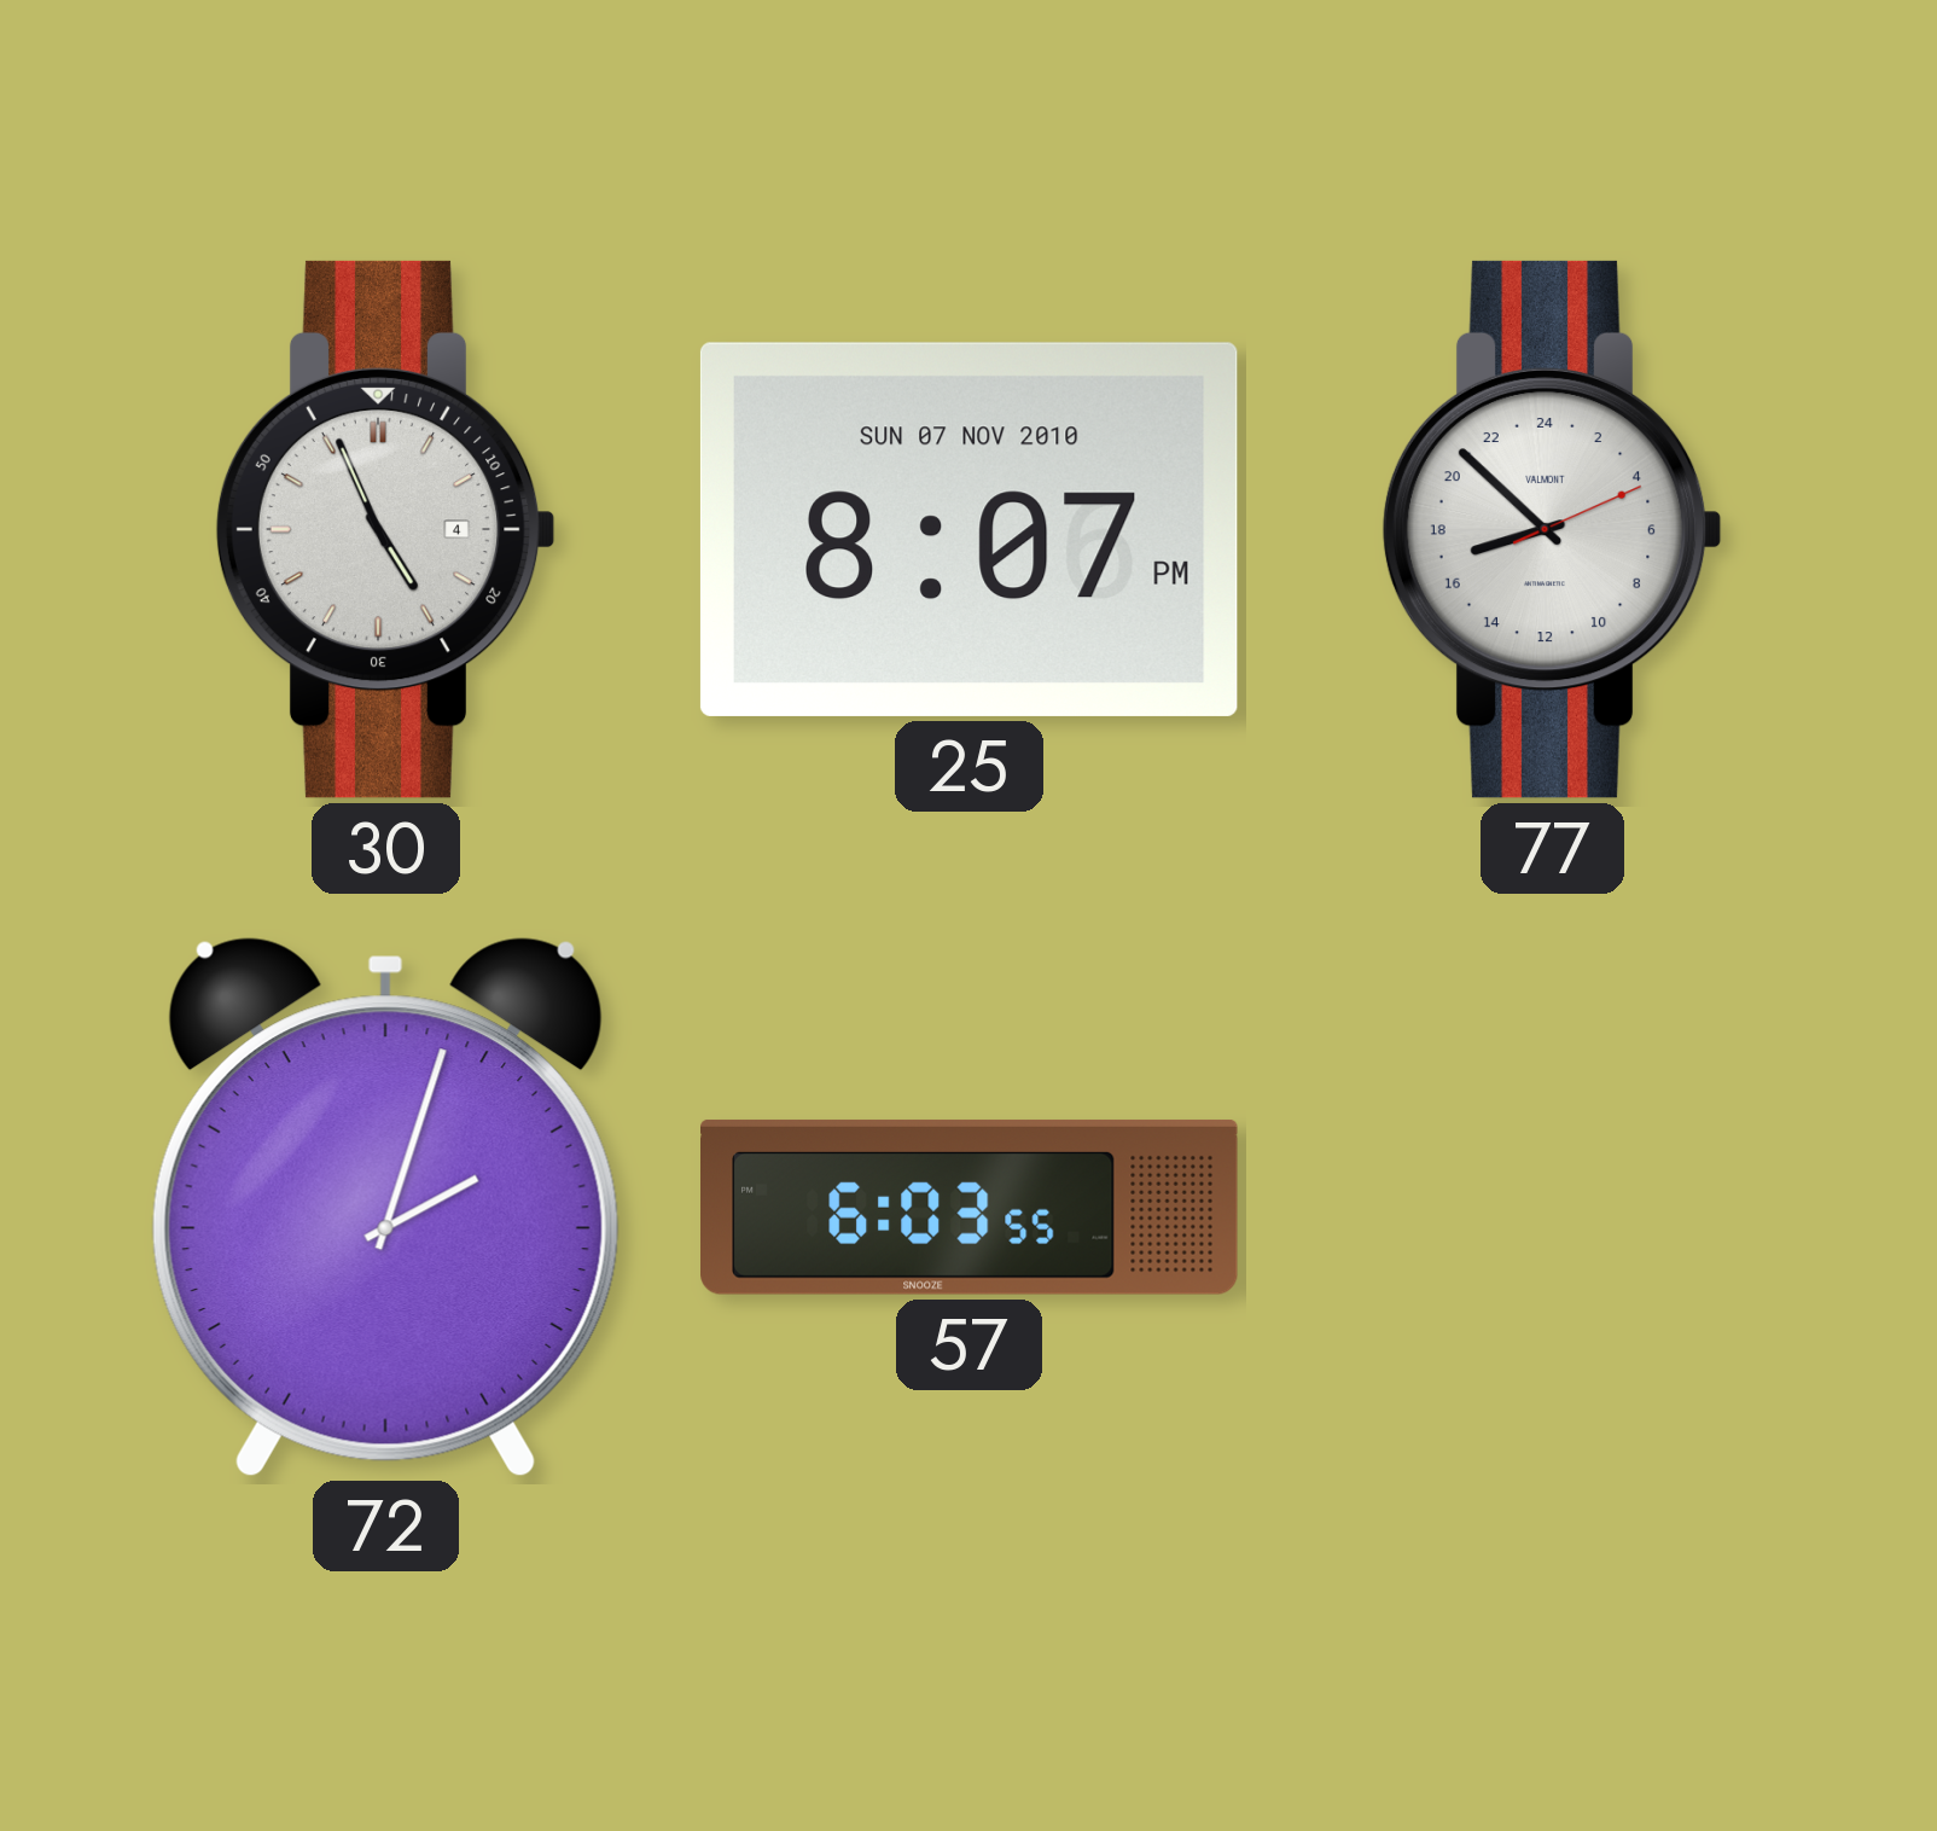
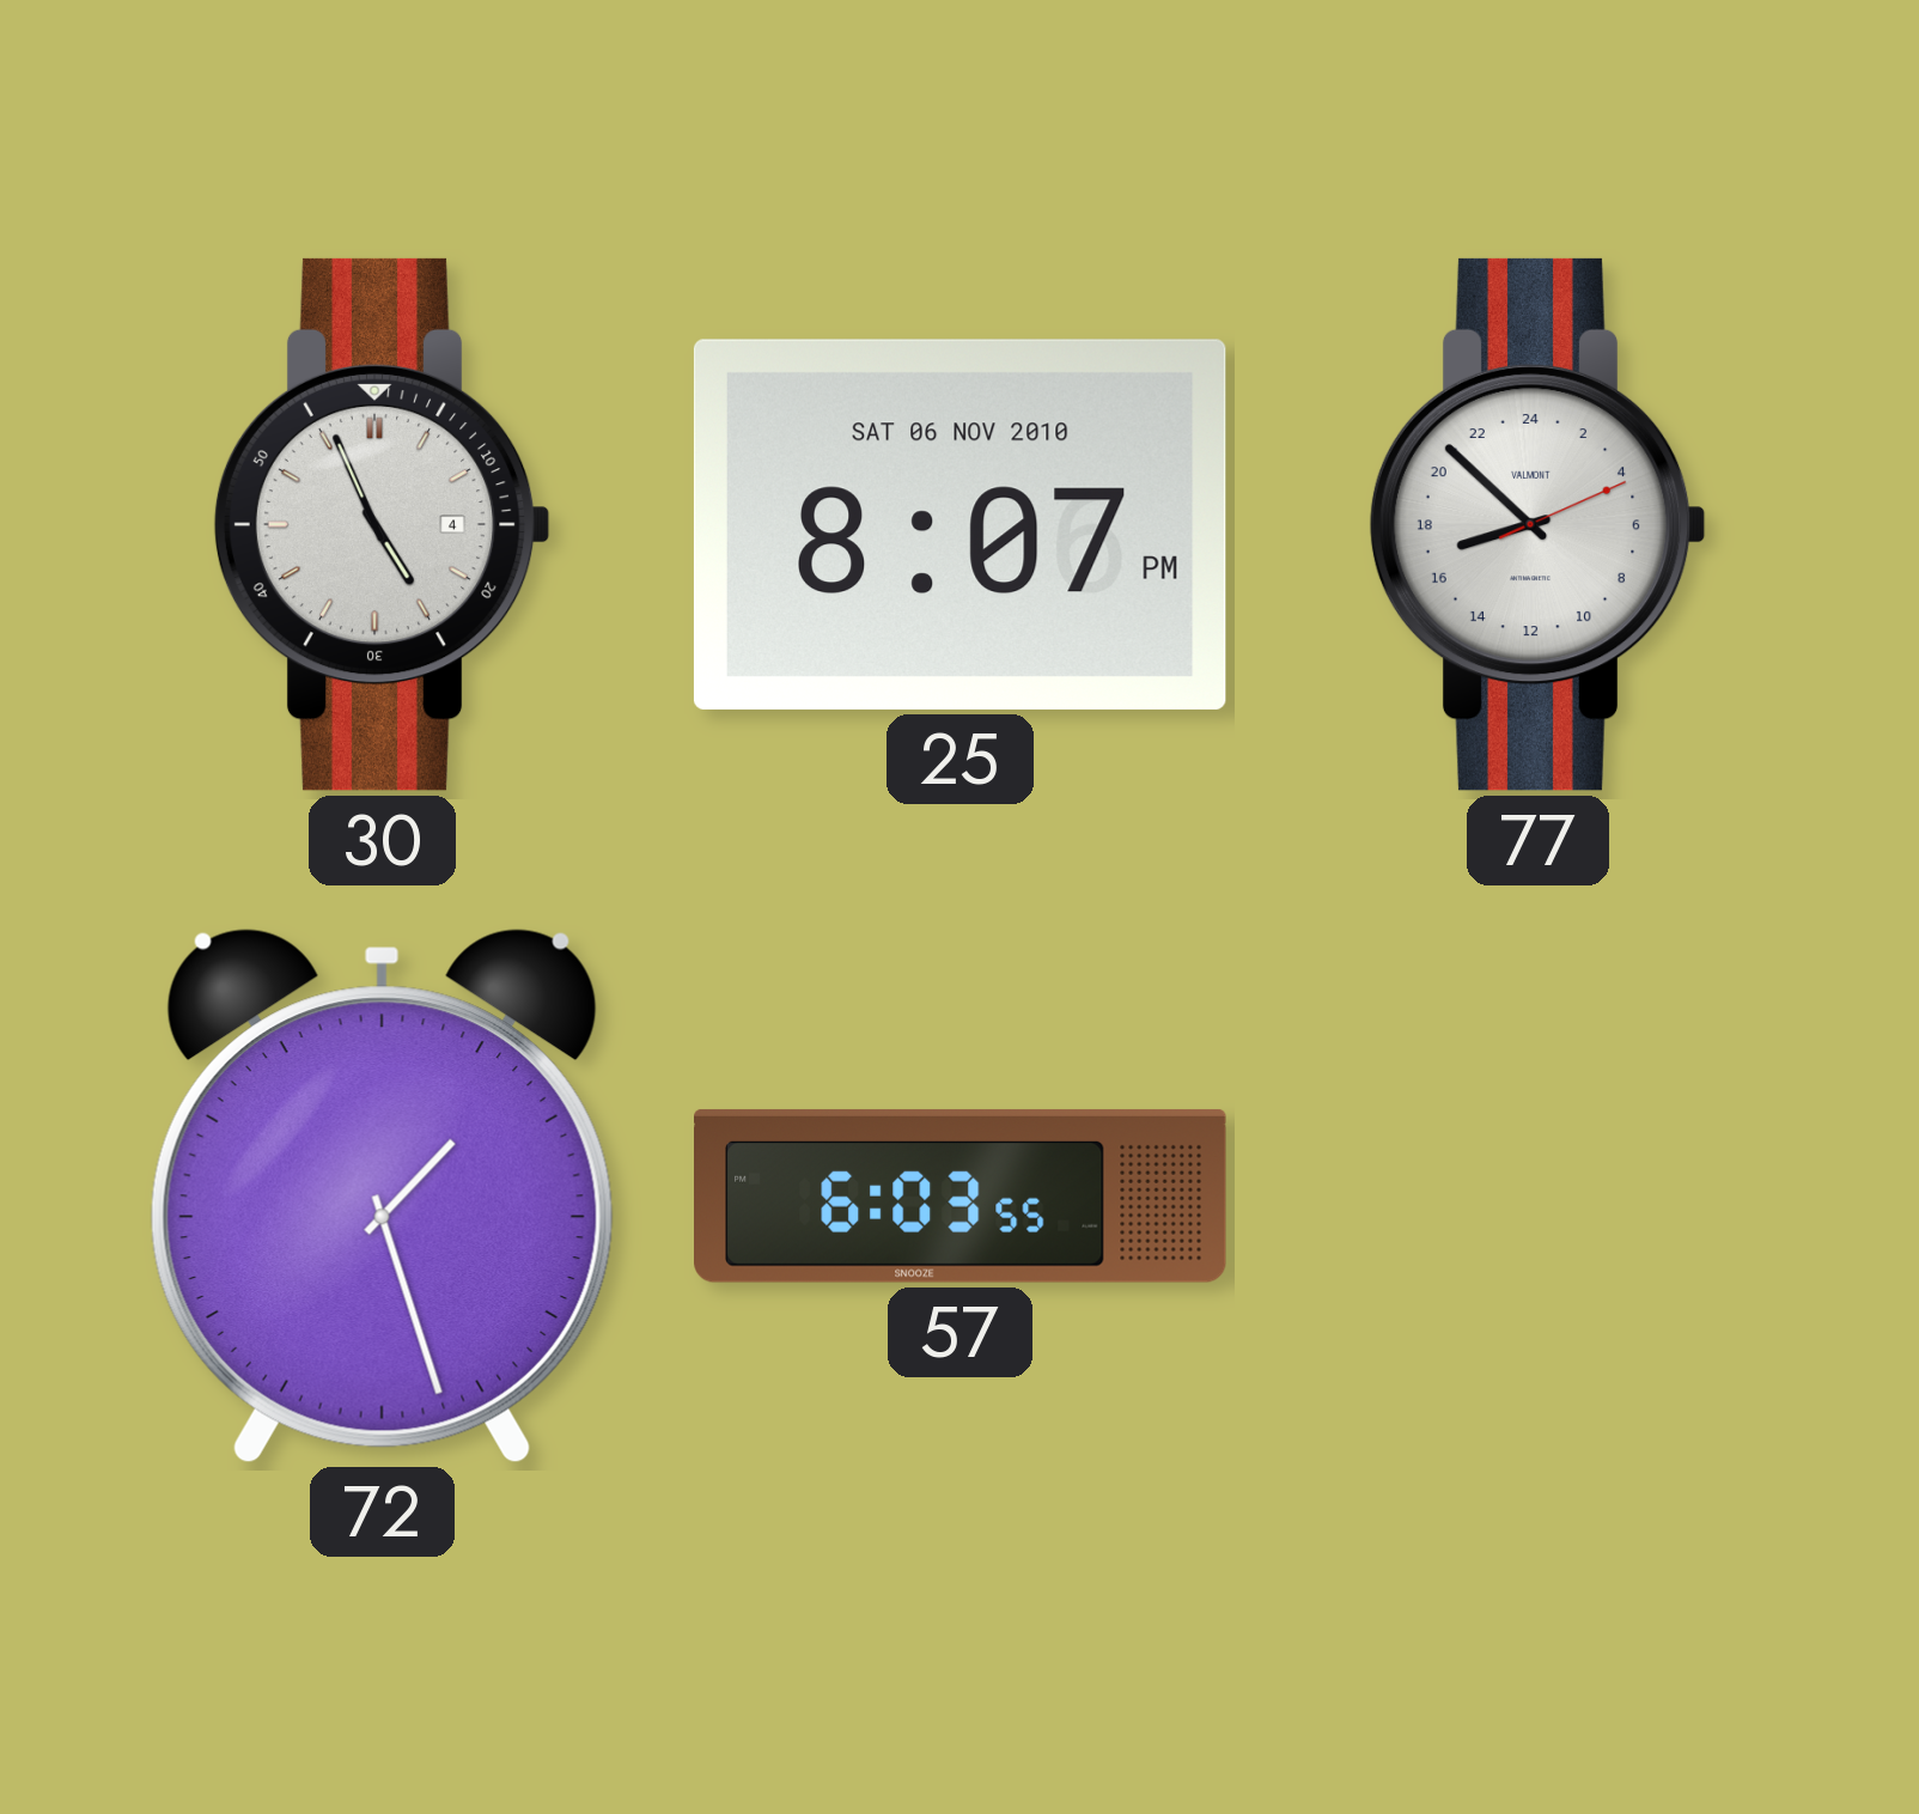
25 date: SUN 07 NOV 2010 -> SAT 06 NOV 2010
72: 2:03 -> 1:27
